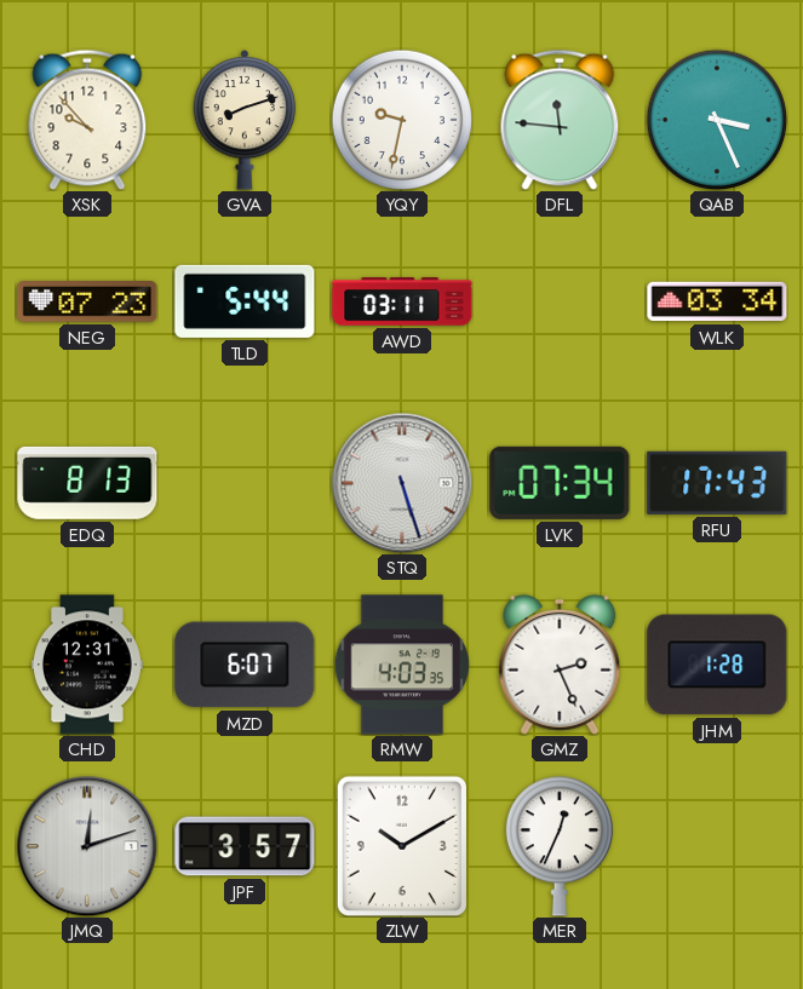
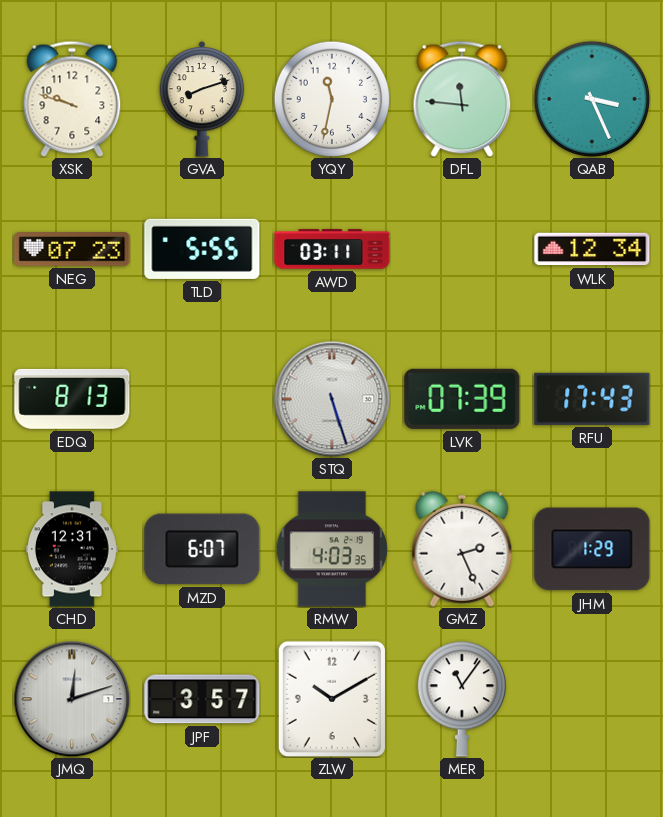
XSK: 9:53 -> 9:48
YQY: 9:32 -> 11:32
TLD: 5:44 -> 5:55
WLK: 03:34 -> 12:34
LVK: 07:34 -> 07:39
JHM: 1:28 -> 1:29
MER: 12:34 -> 11:06
